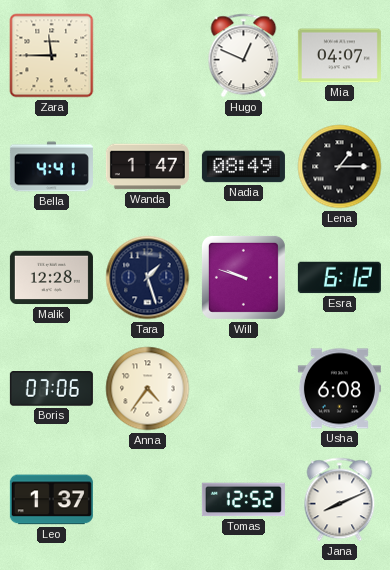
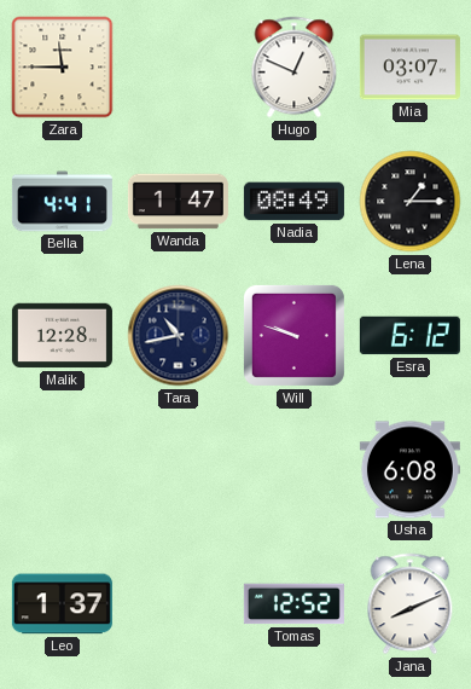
Mia: 04:07 -> 03:07
Tara: 1:27 -> 10:43
Boris: 07:06 -> none
Anna: 4:36 -> none
